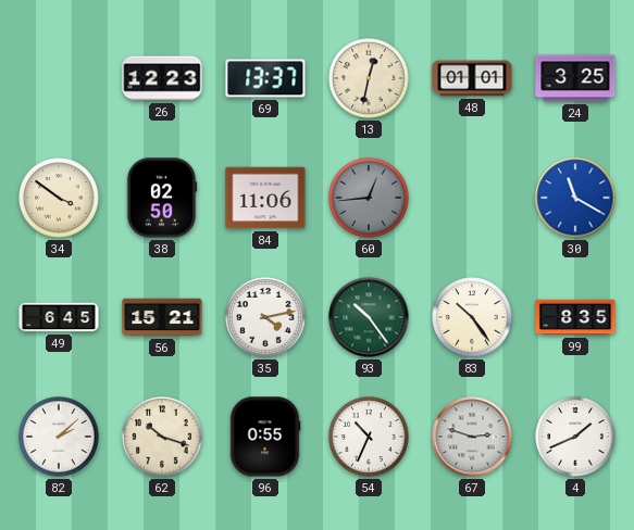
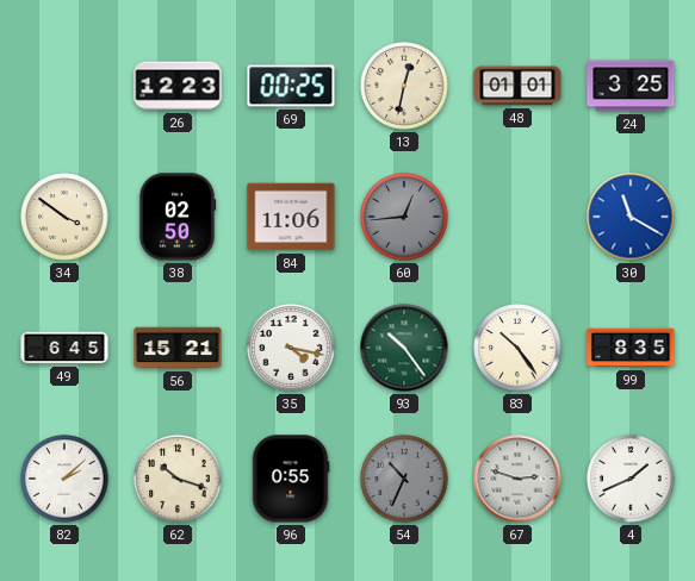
69: 13:37 -> 00:25
35: 4:13 -> 4:17
54 dial: white -> grey
